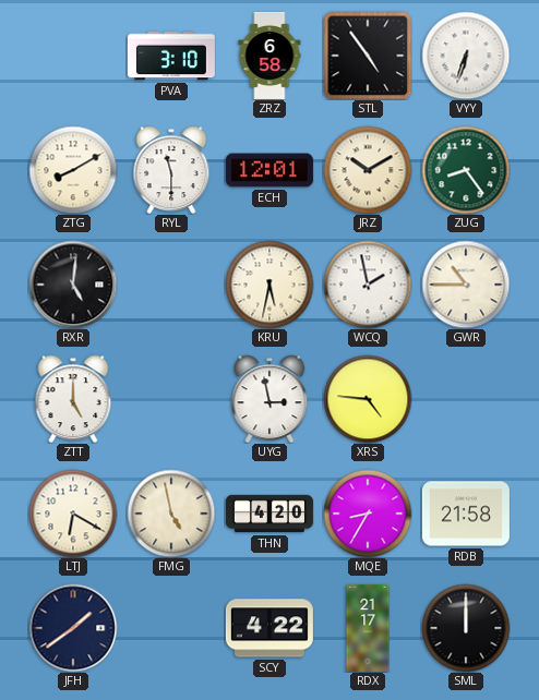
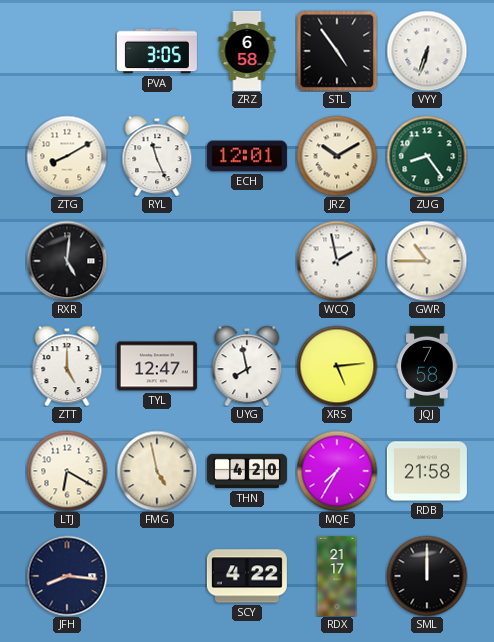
PVA: 3:10 -> 3:05
RYL: 11:30 -> 11:26
KRU: 5:32 -> none
TYL: none -> 12:47
UYG: 2:58 -> 7:58
XRS: 4:46 -> 5:14
JQJ: none -> 7:58
MQE: 8:35 -> 7:35
JFH: 1:39 -> 8:16
